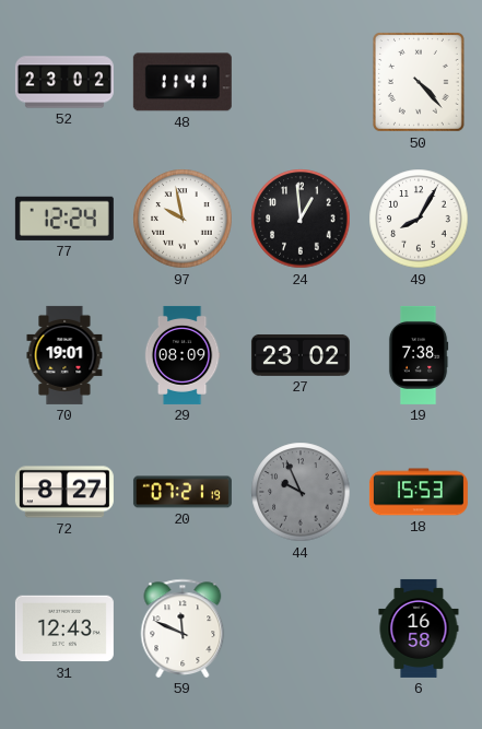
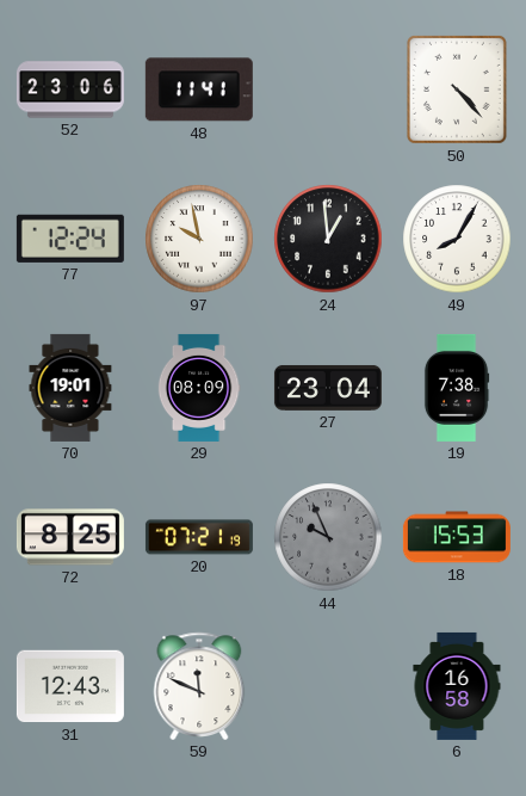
52: 23:02 -> 23:06
27: 23:02 -> 23:04
72: 8:27 -> 8:25
